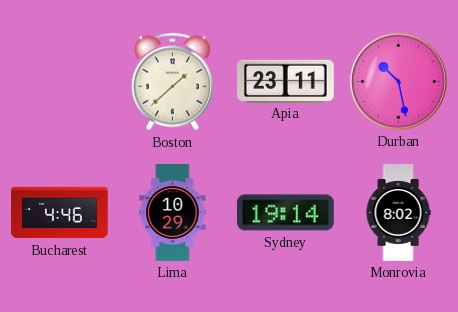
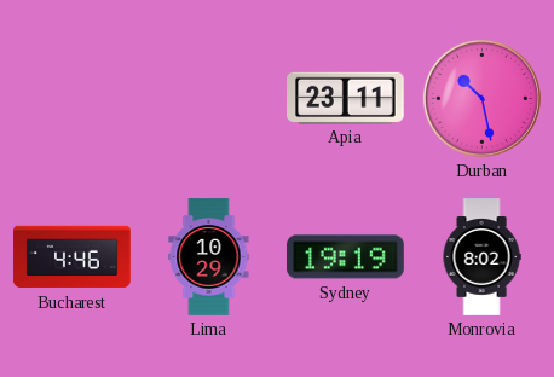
Boston: 1:38 -> none
Sydney: 19:14 -> 19:19
